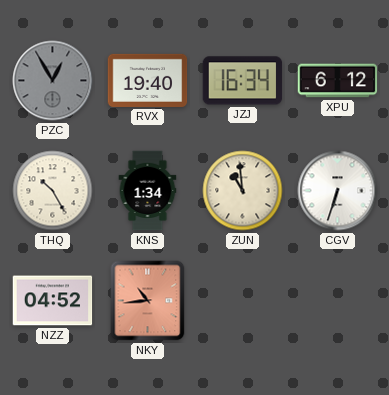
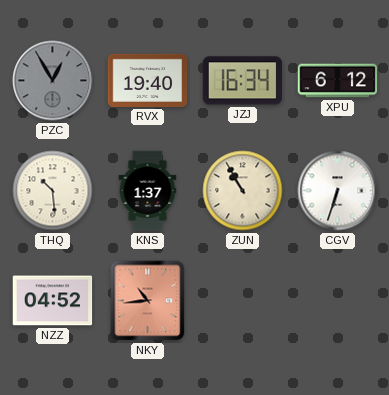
THQ: 10:25 -> 10:29
KNS: 1:34 -> 1:37
ZUN: 10:59 -> 10:55
